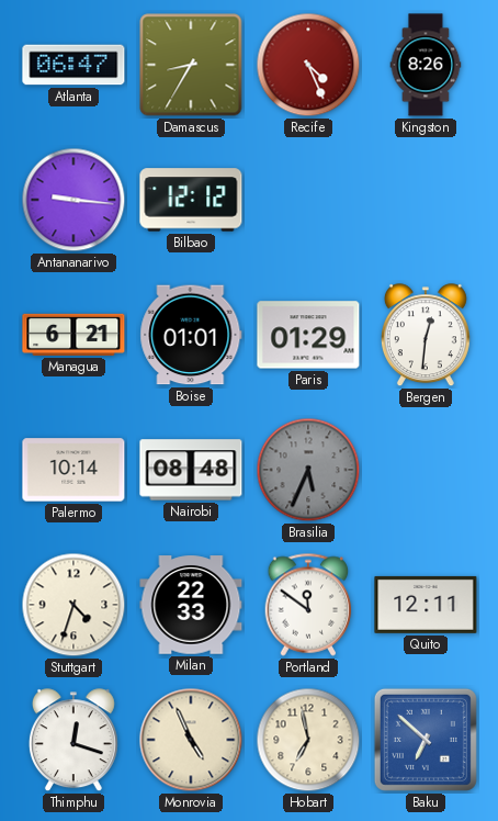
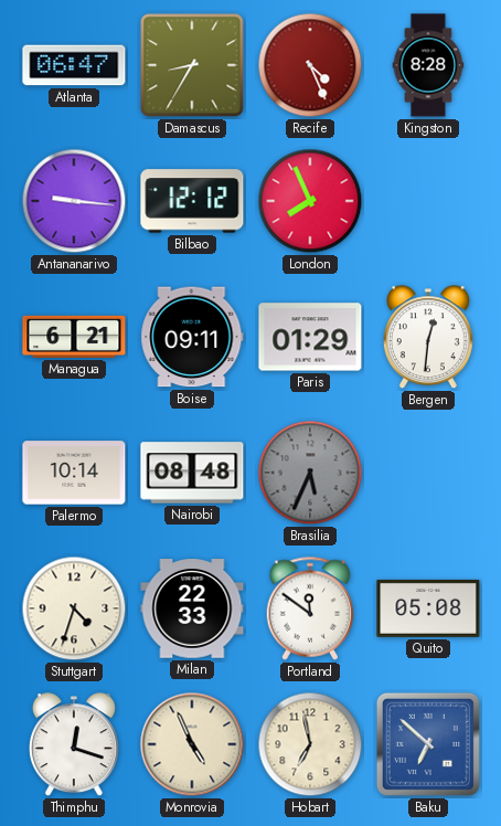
Kingston: 8:26 -> 8:28
London: none -> 7:56
Boise: 01:01 -> 09:11
Quito: 12:11 -> 05:08
